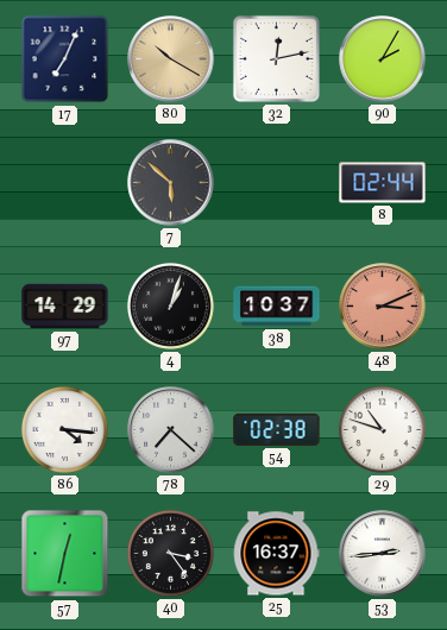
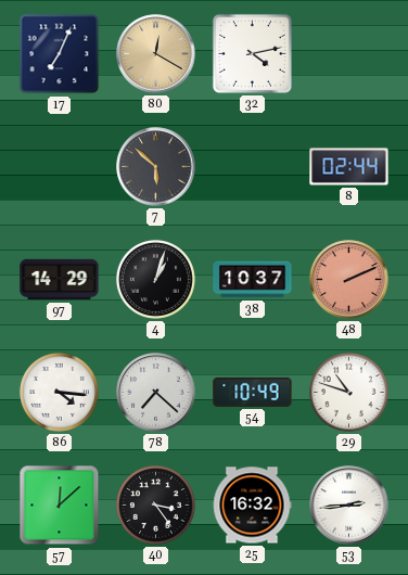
80: 10:20 -> 12:20
32: 12:13 -> 4:13
90: 2:05 -> none
48: 3:11 -> 2:11
54: 02:38 -> 10:49
57: 12:32 -> 12:08
25: 16:37 -> 16:32
